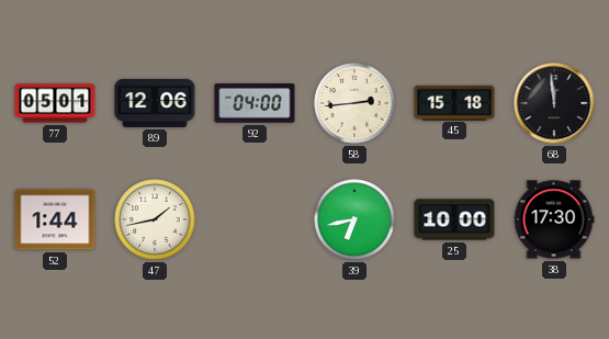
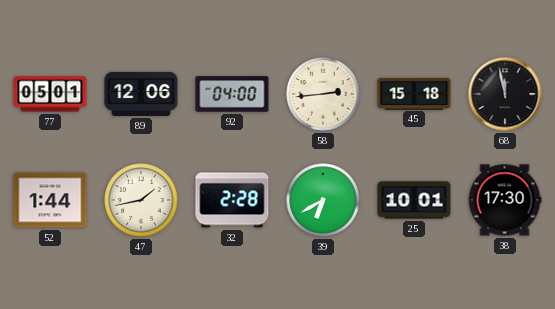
68: 11:59 -> 11:58
32: none -> 2:28
39: 6:43 -> 6:40
25: 10:00 -> 10:01
